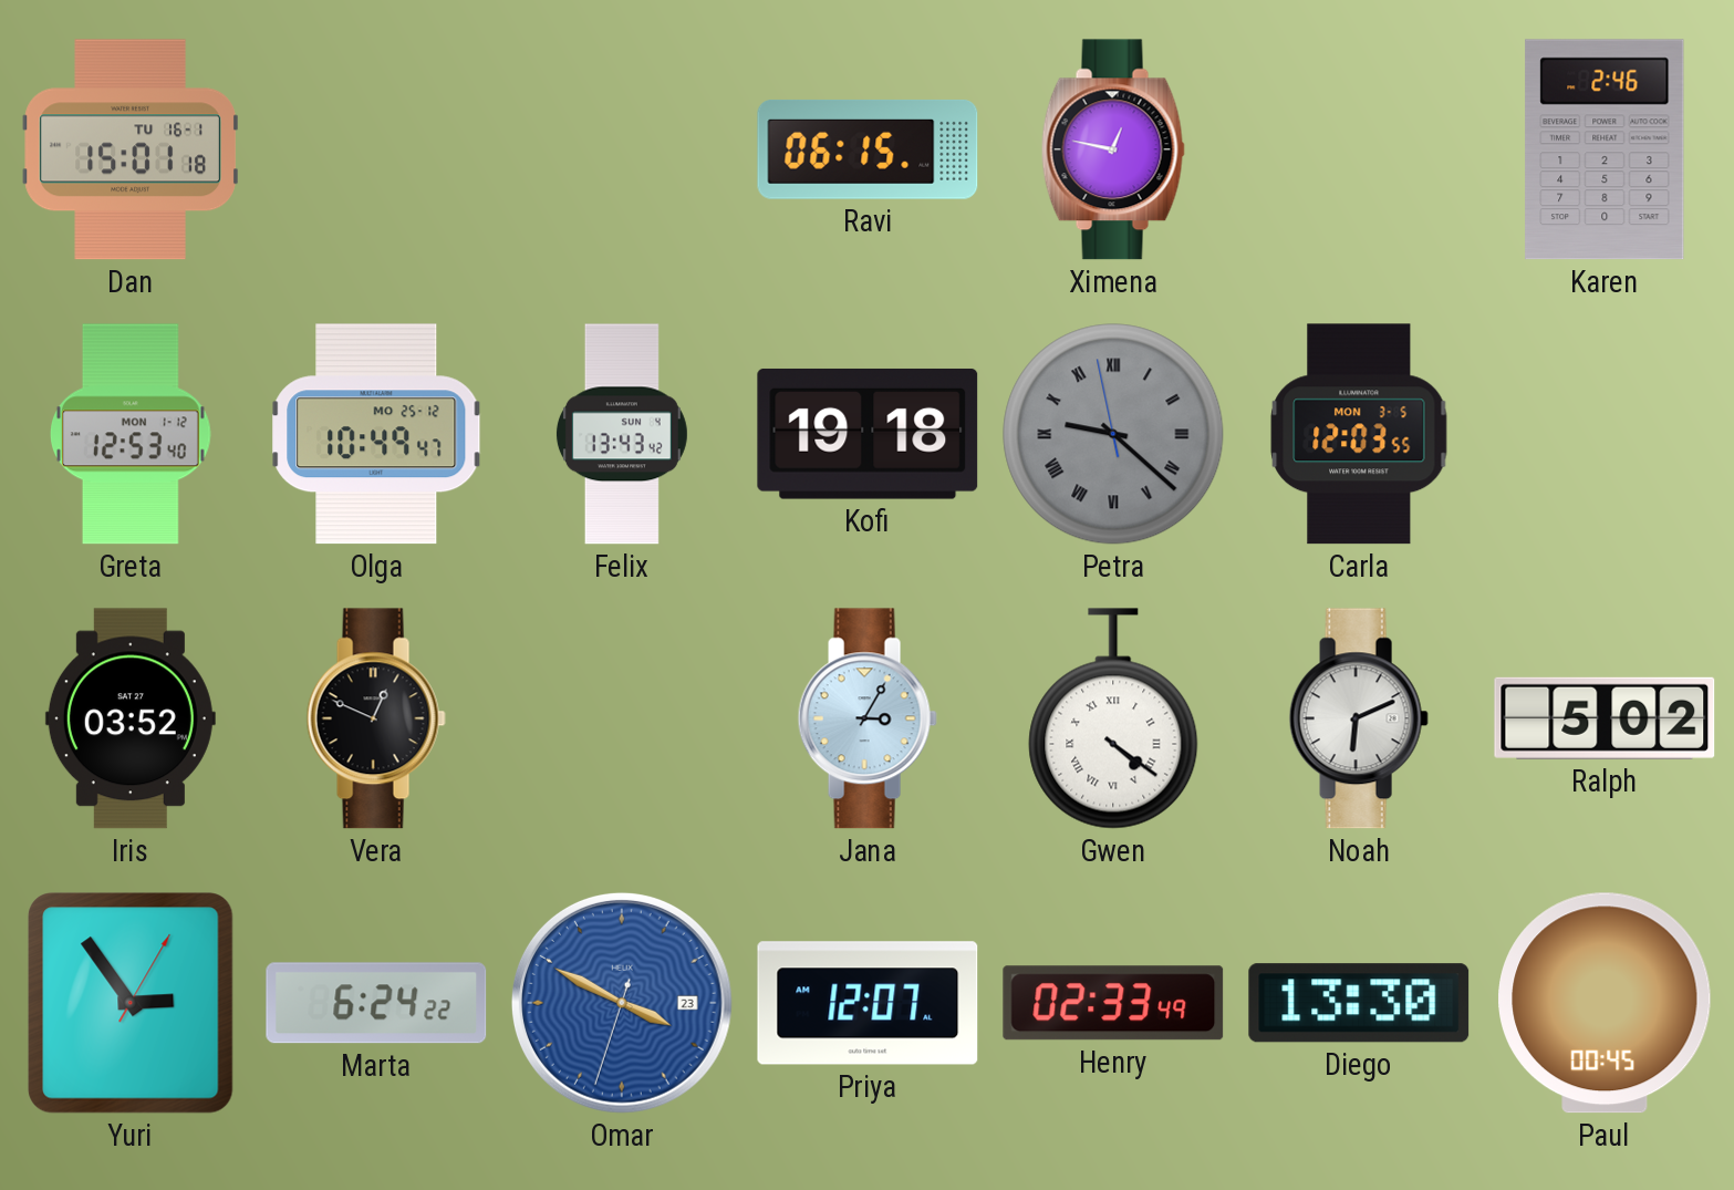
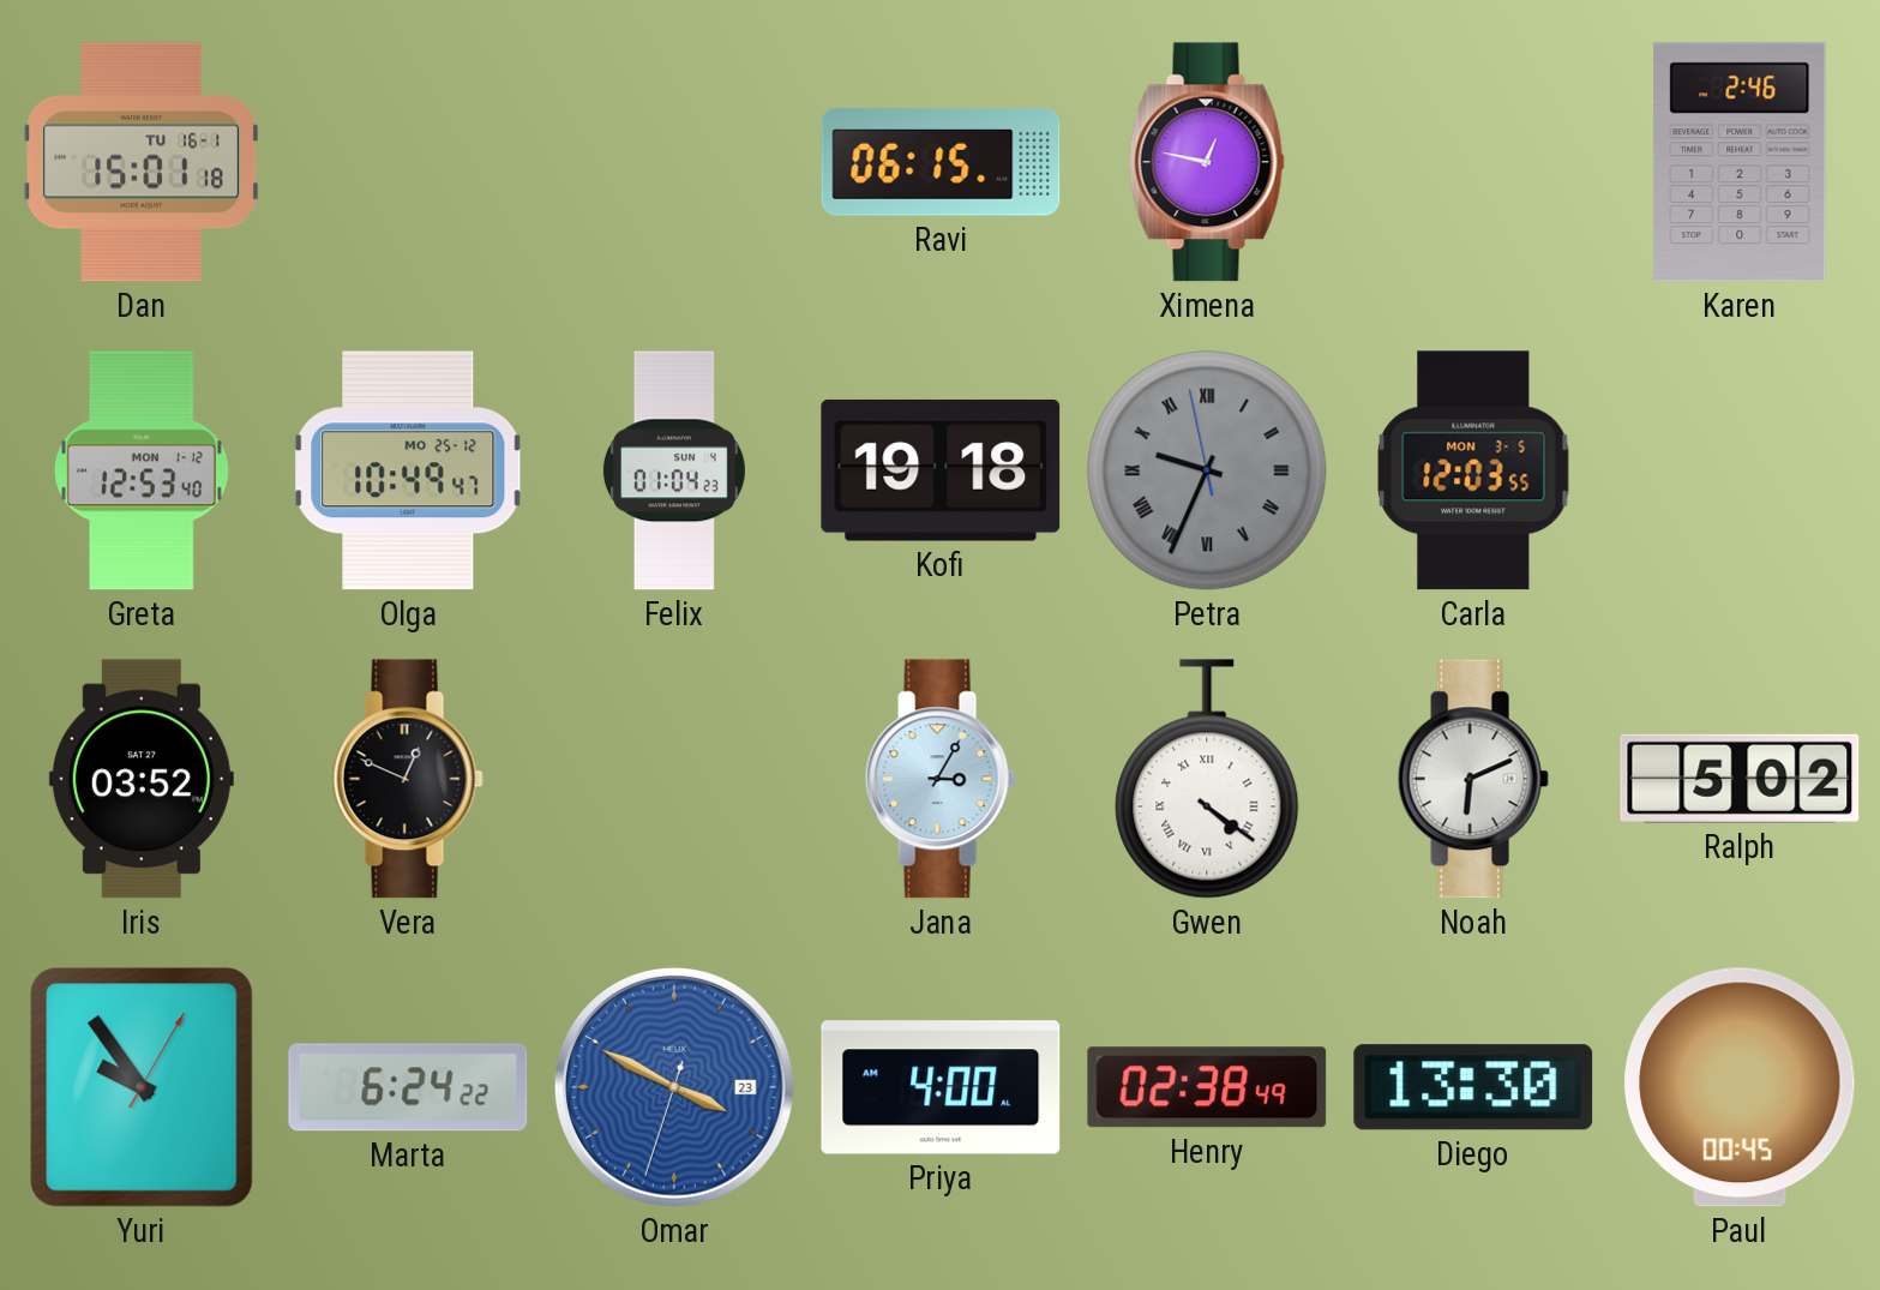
Felix: 13:43 -> 01:04
Petra: 9:21 -> 9:33
Yuri: 2:54 -> 9:54
Priya: 12:07 -> 4:00
Henry: 02:33 -> 02:38
